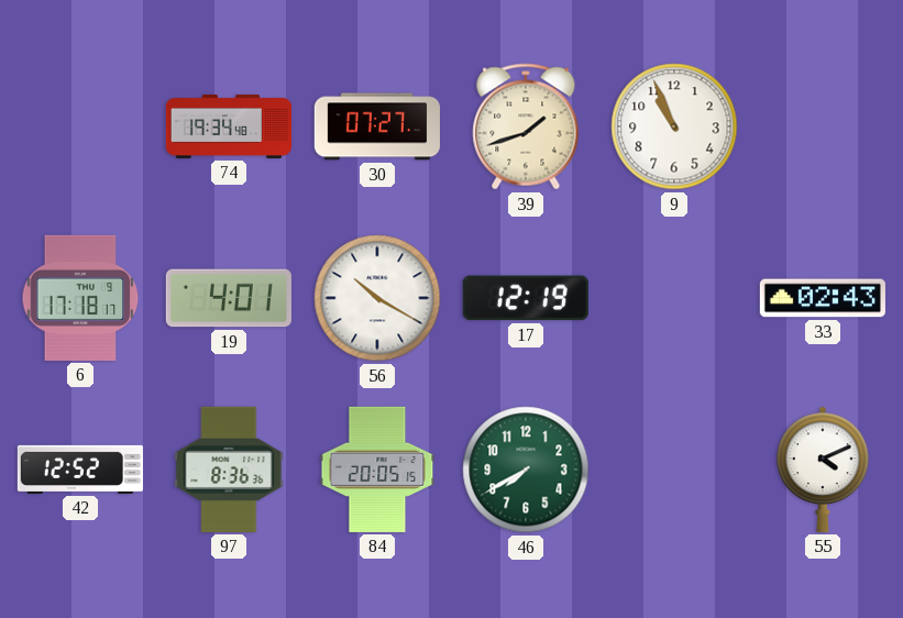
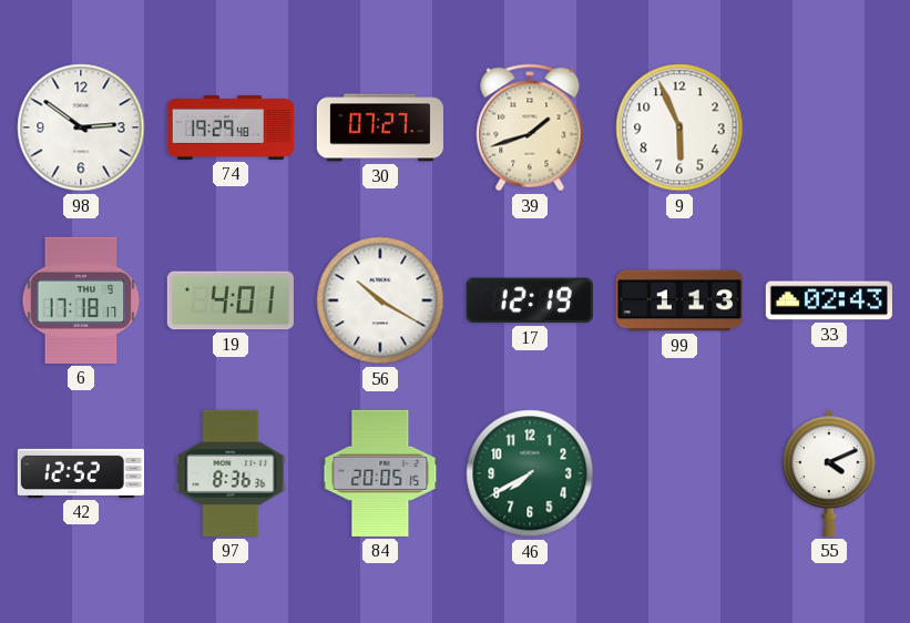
98: none -> 2:51
74: 19:34 -> 19:29
9: 10:56 -> 5:56
99: none -> 1:13
